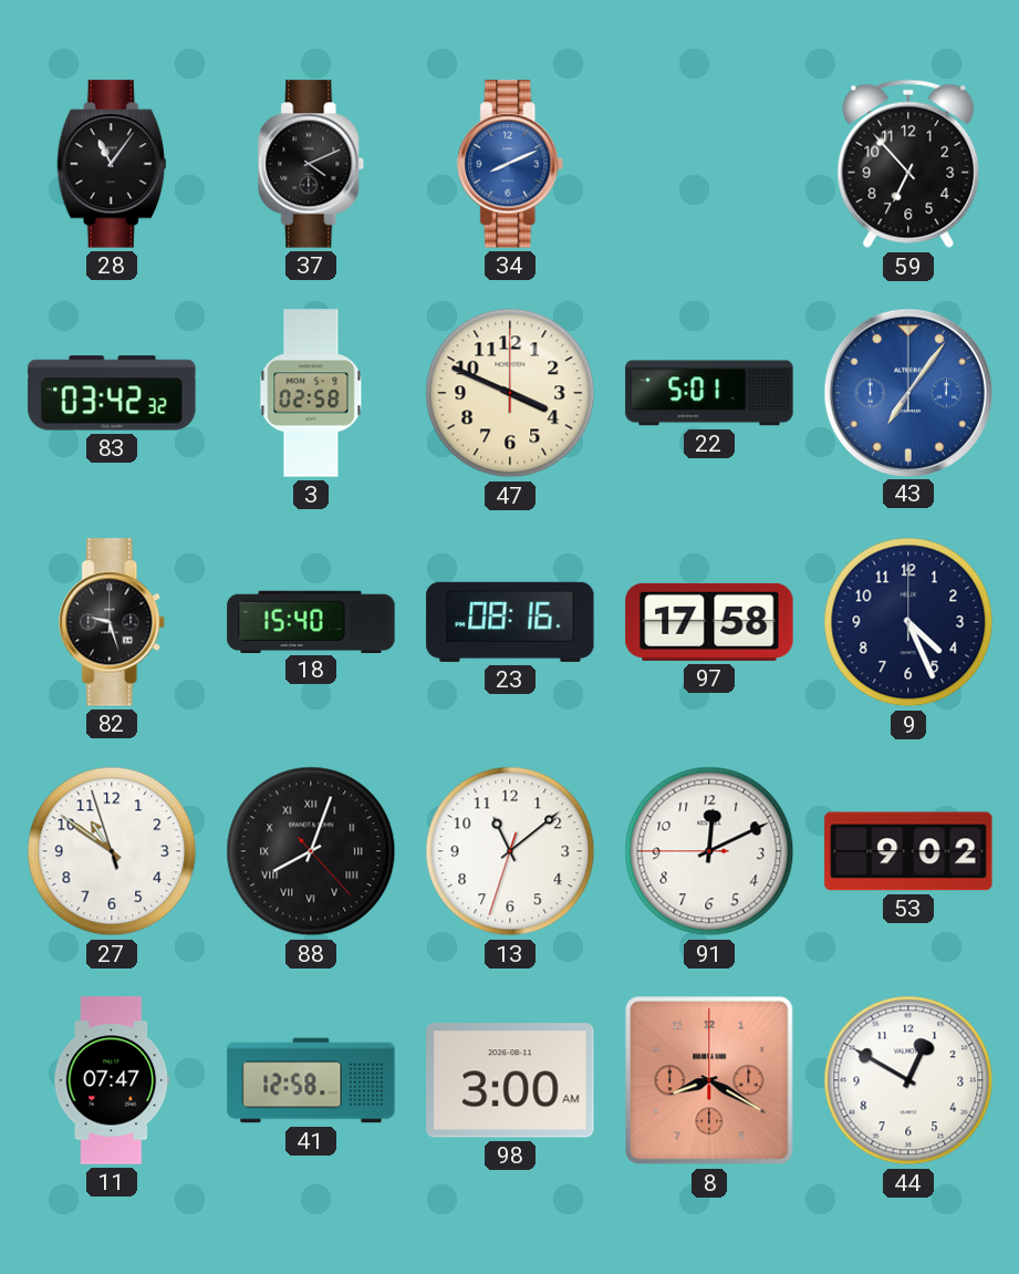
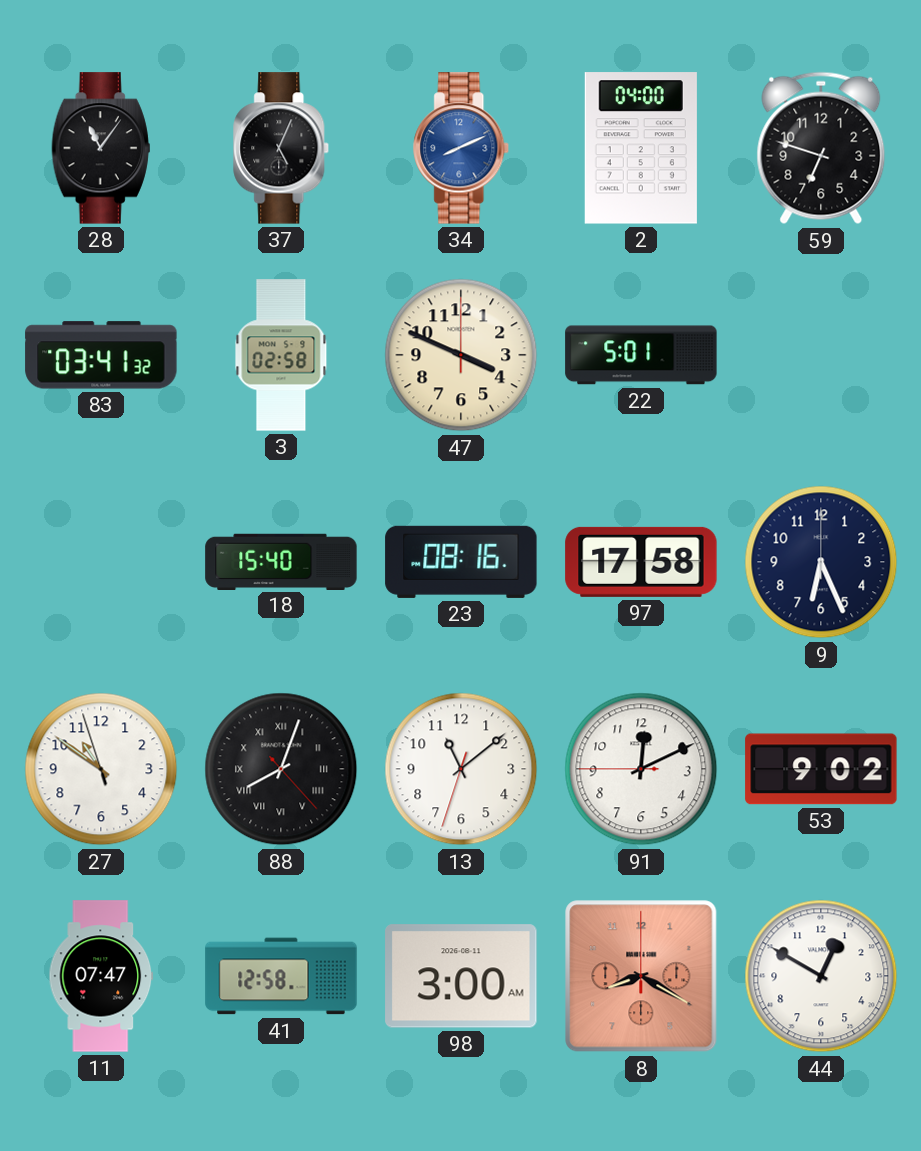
37: 4:11 -> 5:04
2: none -> 04:00
59: 6:53 -> 6:48
83: 03:42 -> 03:41
43: 7:06 -> none
82: 9:27 -> none
9: 4:26 -> 6:26
